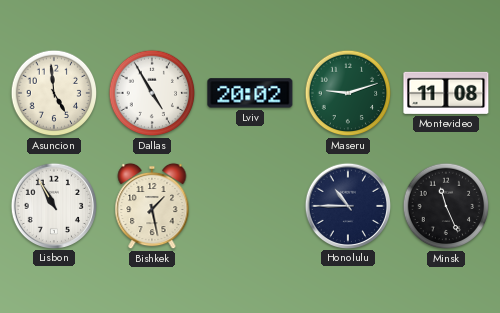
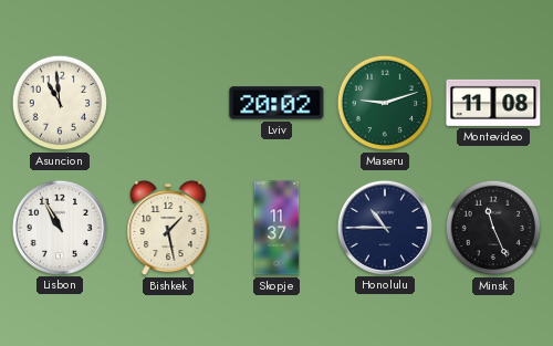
Asuncion: 4:59 -> 10:59
Dallas: 4:55 -> none
Skopje: none -> 11:37
